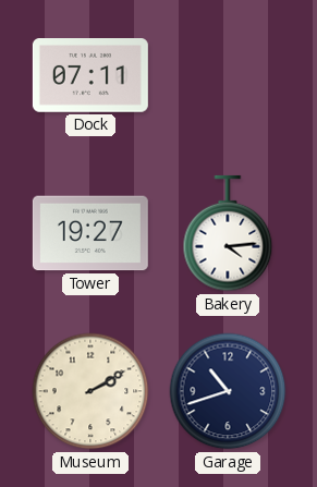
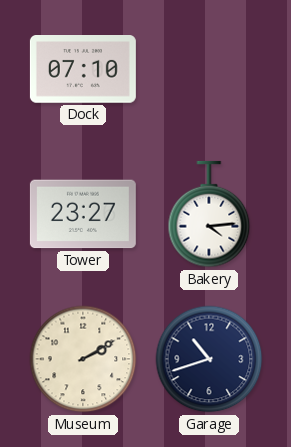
Dock: 07:11 -> 07:10
Tower: 19:27 -> 23:27
